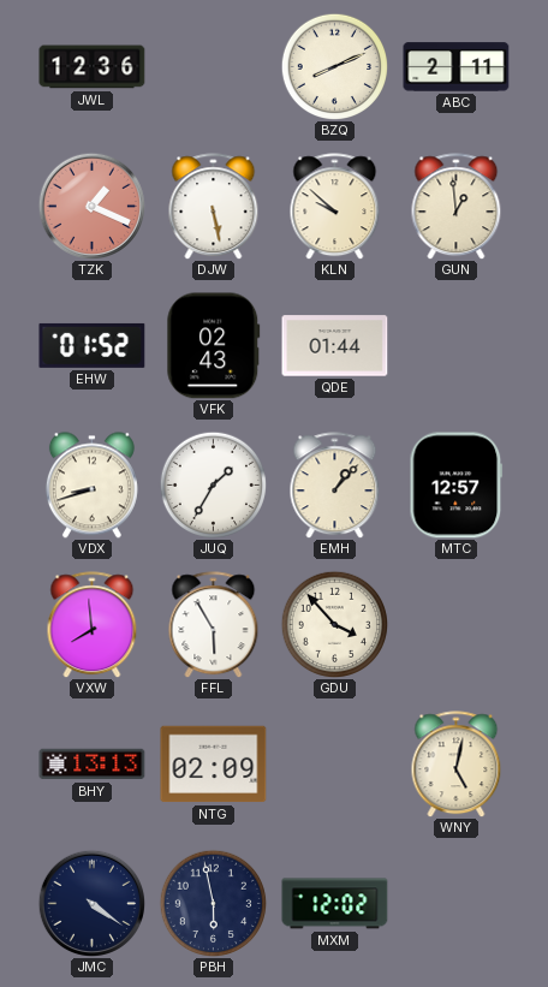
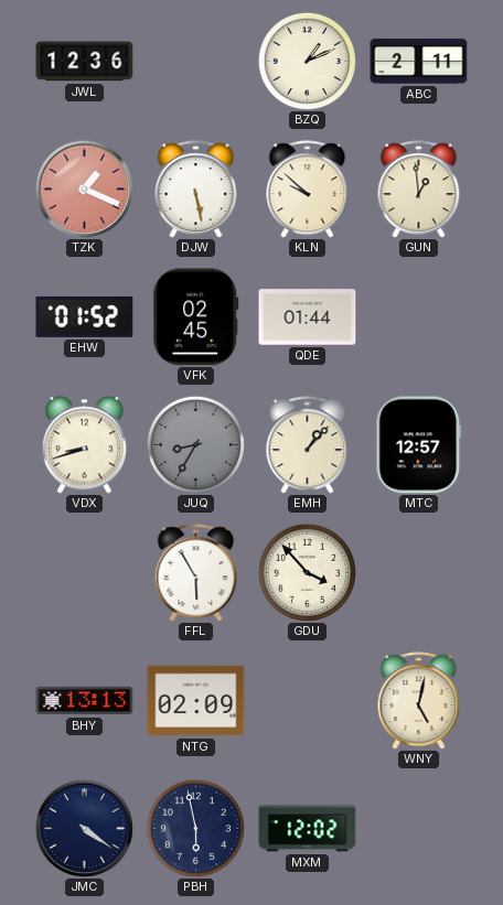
BZQ: 8:11 -> 1:11
VFK: 02:43 -> 02:45
JUQ: 1:35 -> 8:35
JUQ dial: white -> grey
VXW: 7:59 -> none
